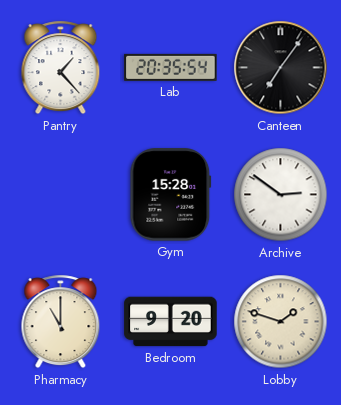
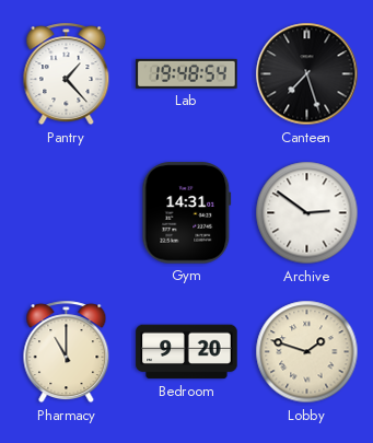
Lab: 20:35 -> 19:48
Canteen: 7:06 -> 7:27
Gym: 15:28 -> 14:31
